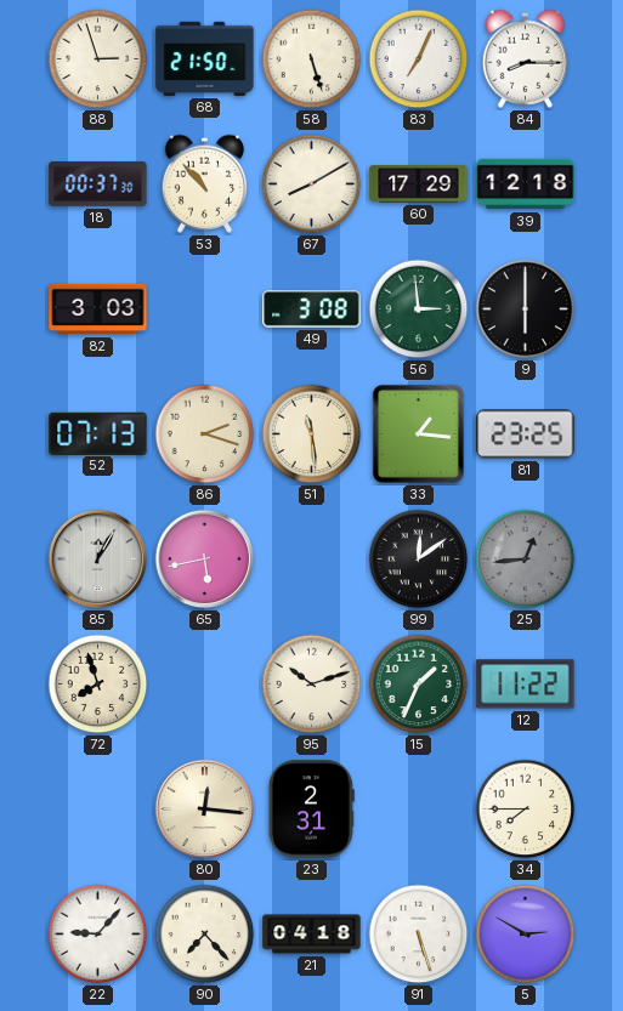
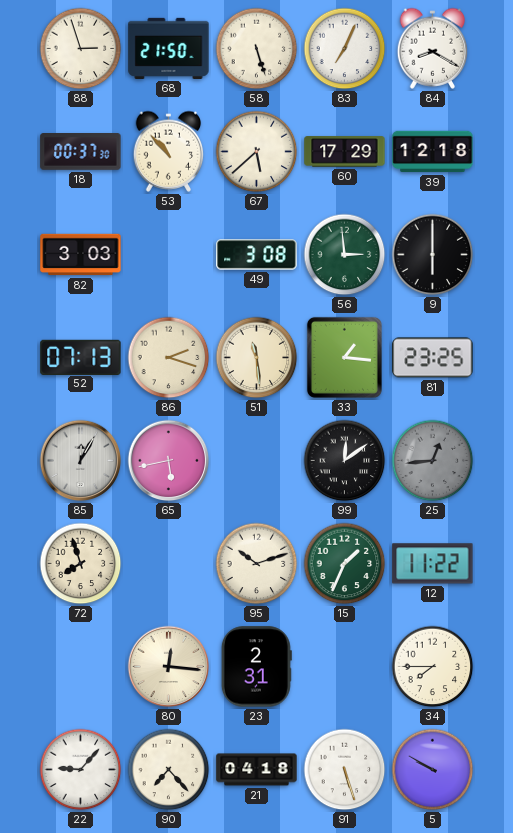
84: 8:15 -> 8:20
67: 8:10 -> 5:38
5: 2:50 -> 9:50
